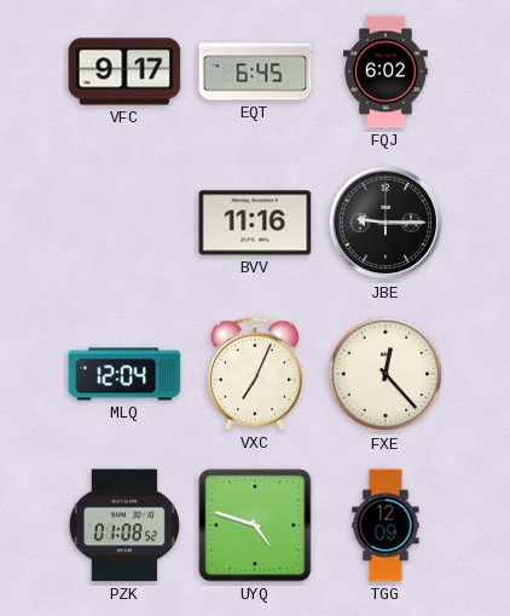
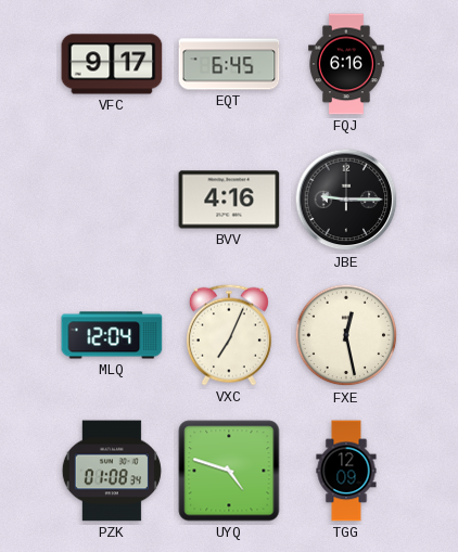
FQJ: 6:02 -> 6:16
BVV: 11:16 -> 4:16
FXE: 12:23 -> 12:28
PZK: 01:08:52 -> 01:08:34
